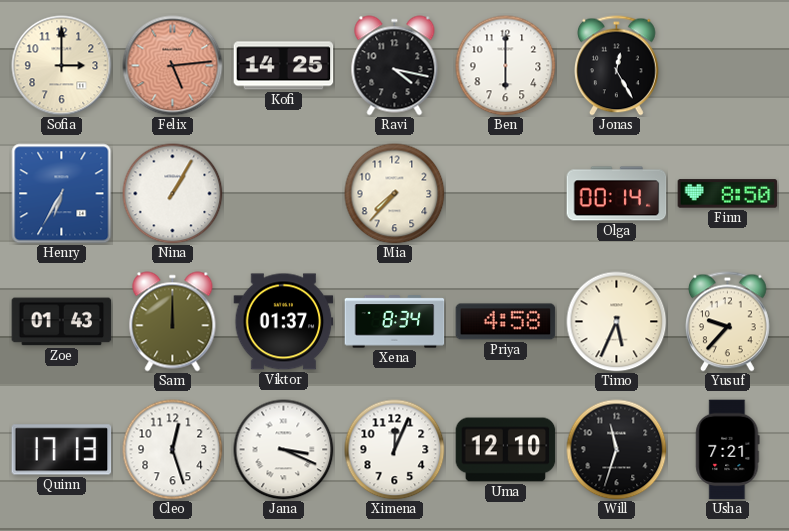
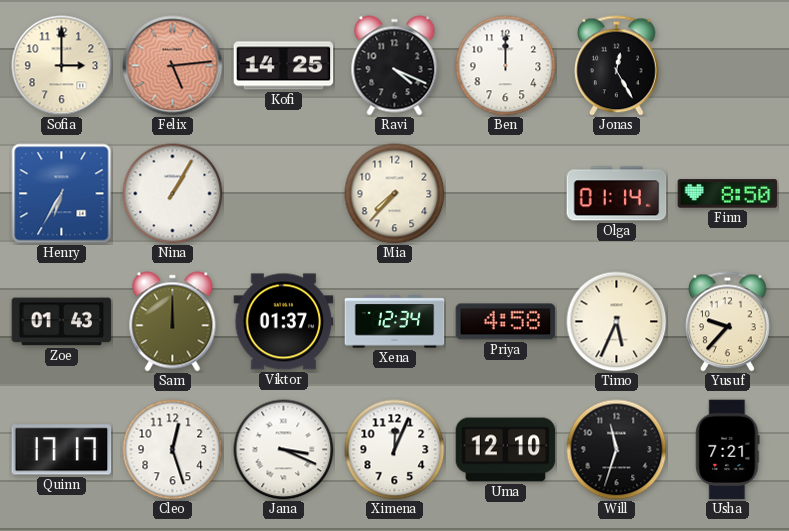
Ravi: 4:17 -> 4:19
Ben: 6:00 -> 12:00
Olga: 00:14 -> 01:14
Xena: 8:34 -> 12:34
Quinn: 17:13 -> 17:17
